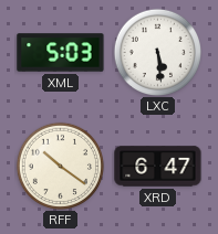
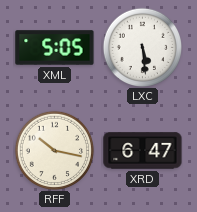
XML: 5:03 -> 5:05
RFF: 10:21 -> 10:17
